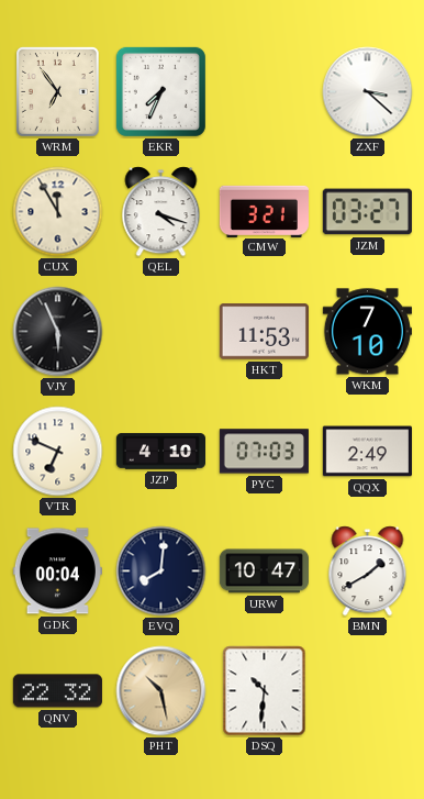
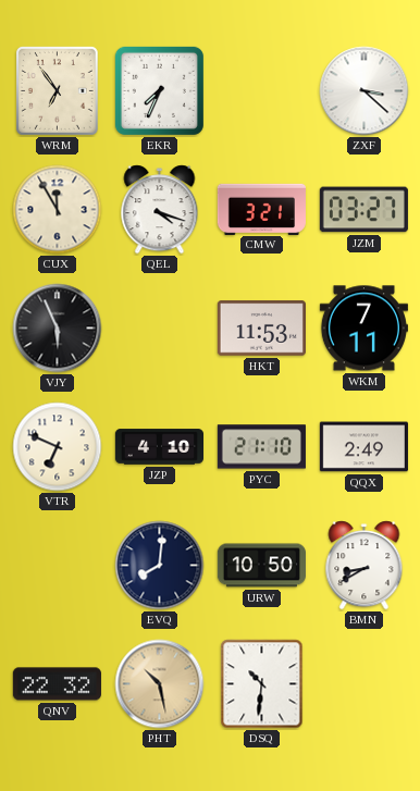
WKM: 7:10 -> 7:11
PYC: 07:03 -> 21:10
GDK: 00:04 -> none
URW: 10:47 -> 10:50
BMN: 1:40 -> 8:40
